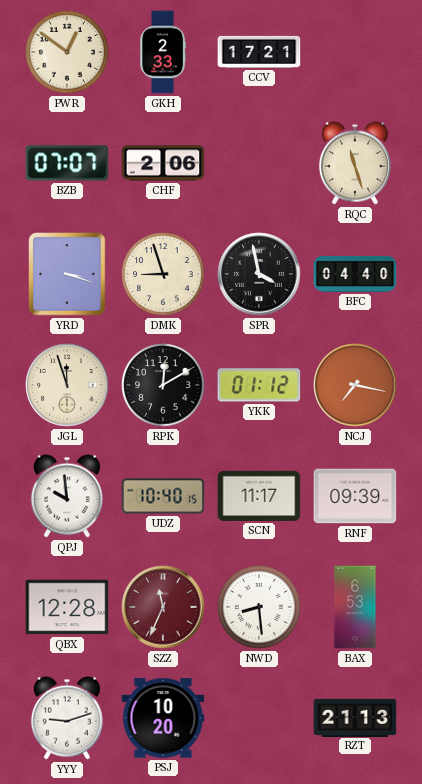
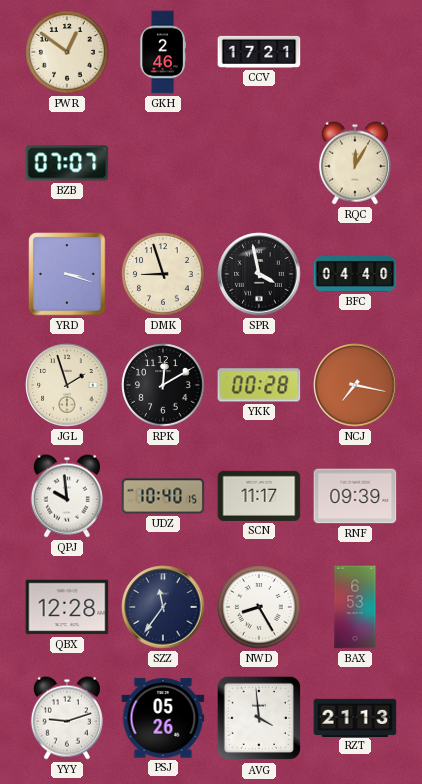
GKH: 2:33 -> 2:46
CHF: 2:06 -> none
RQC: 11:27 -> 12:05
JGL: 11:57 -> 1:57
YKK: 01:12 -> 00:28
SZZ: 11:34 -> 11:36
SZZ dial: burgundy -> navy
NWD: 8:29 -> 8:25
PSJ: 10:20 -> 05:26
AVG: none -> 3:59
